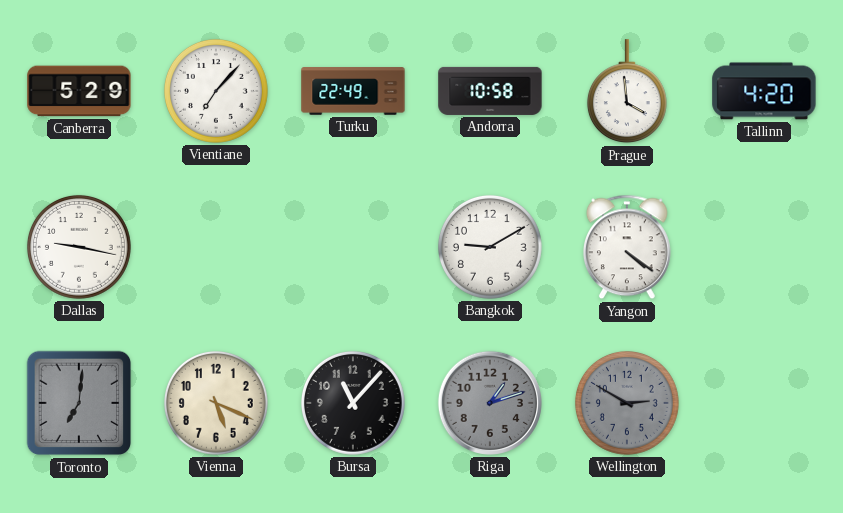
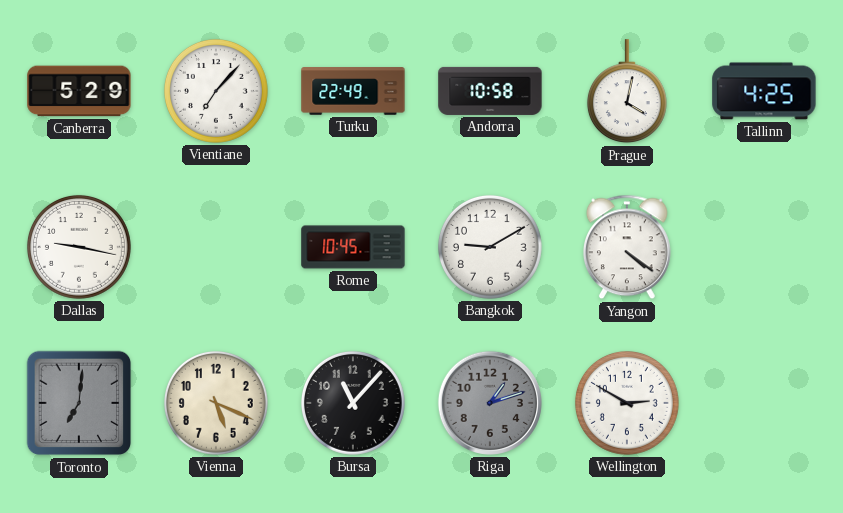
Prague: 3:59 -> 4:02
Tallinn: 4:20 -> 4:25
Rome: none -> 10:45
Wellington dial: grey -> white
